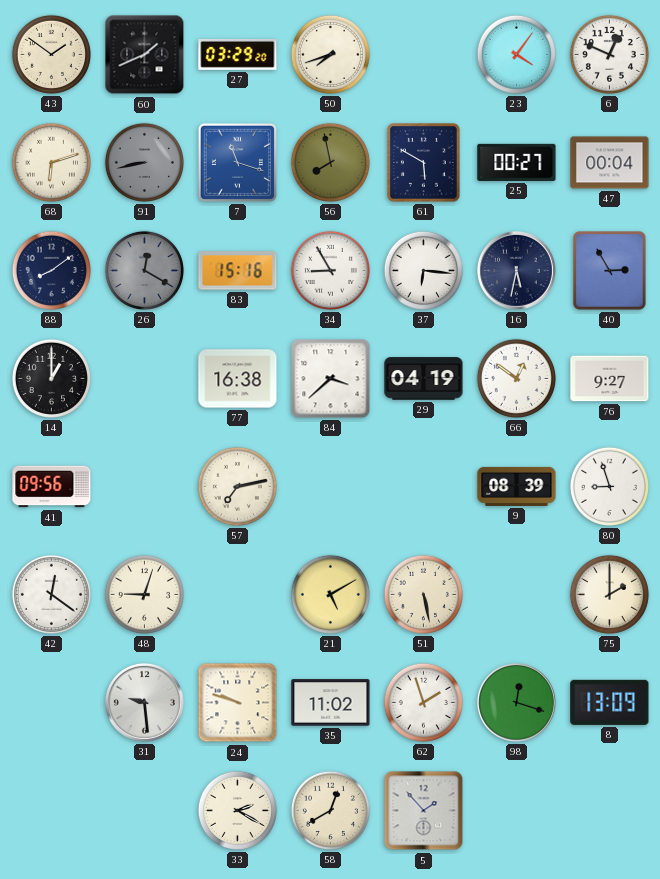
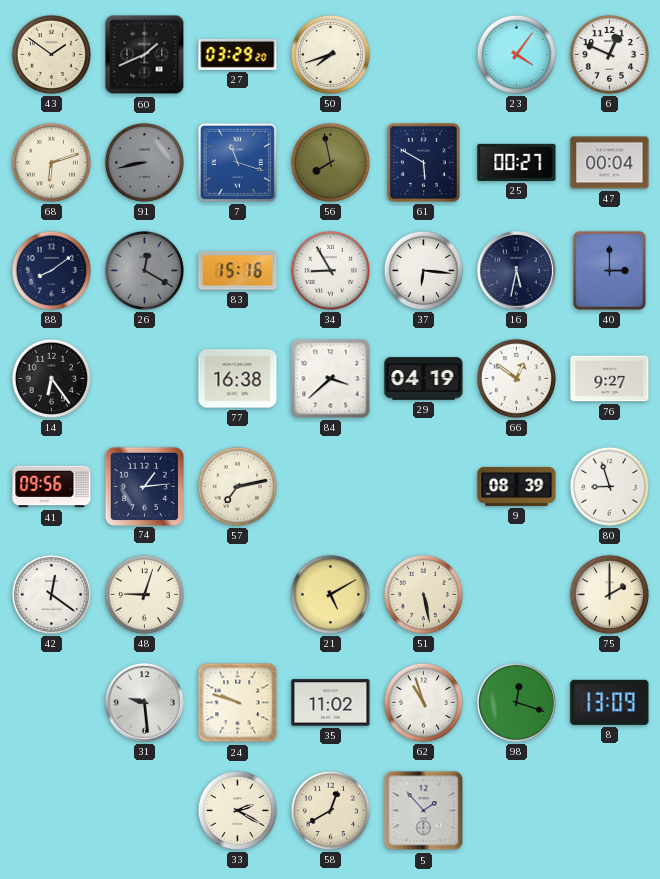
40: 2:55 -> 3:00
14: 1:00 -> 6:24
74: none -> 1:14
62: 1:57 -> 10:57
